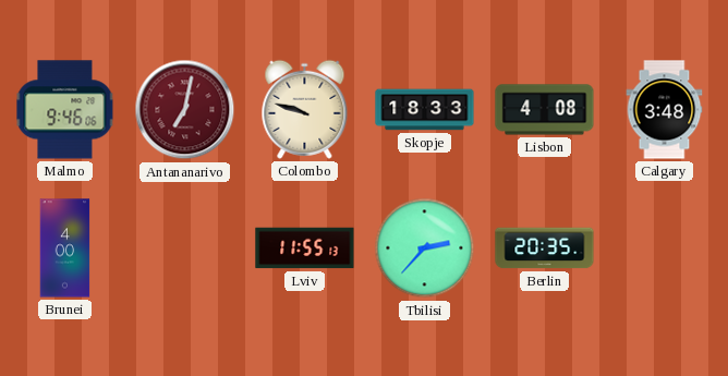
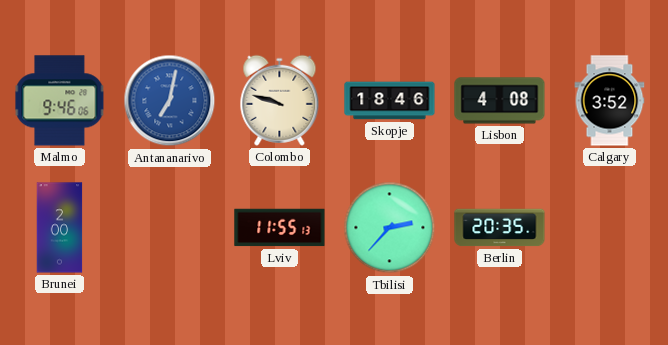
Antananarivo dial: burgundy -> blue
Skopje: 18:33 -> 18:46
Calgary: 3:48 -> 3:52
Brunei: 4:00 -> 2:00
